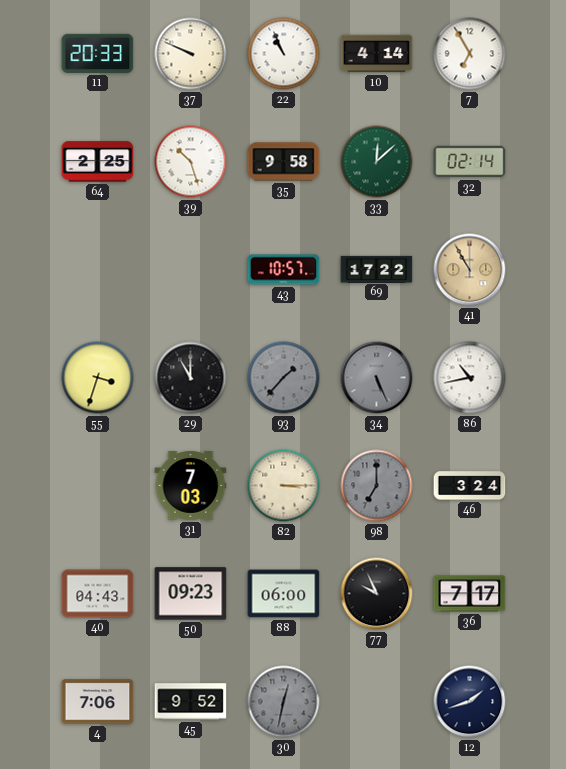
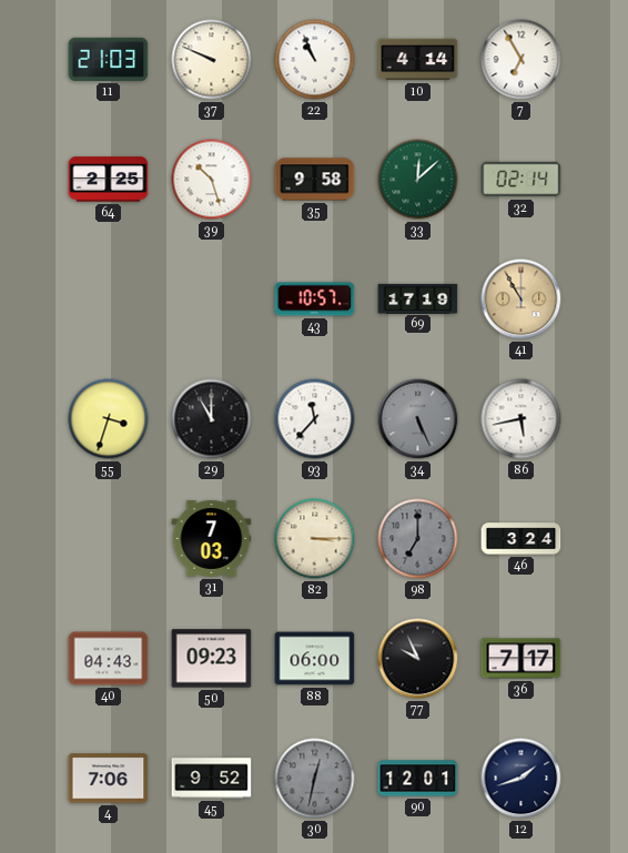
11: 20:33 -> 21:03
69: 17:22 -> 17:19
93: 1:37 -> 11:37
93 dial: grey -> white
86: 10:43 -> 5:43
90: none -> 12:01
